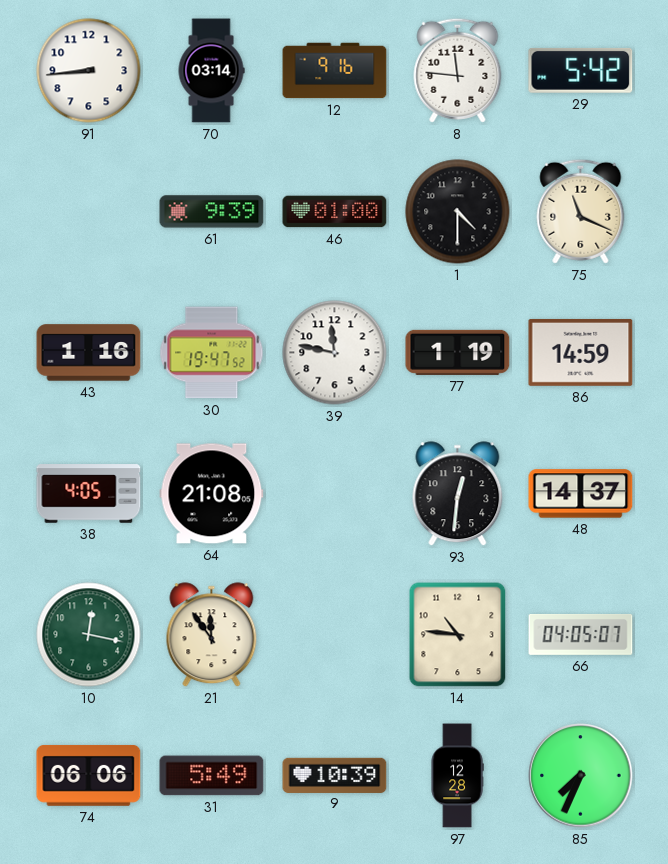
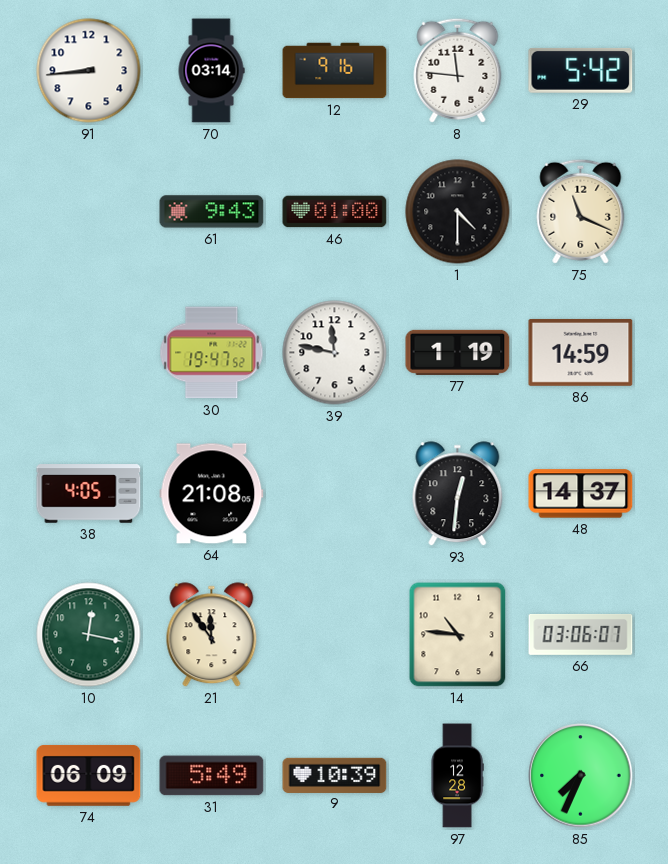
61: 9:39 -> 9:43
43: 1:16 -> none
66: 04:05 -> 03:06
74: 06:06 -> 06:09
